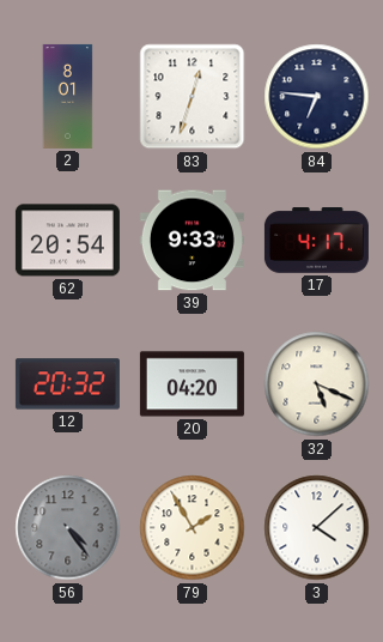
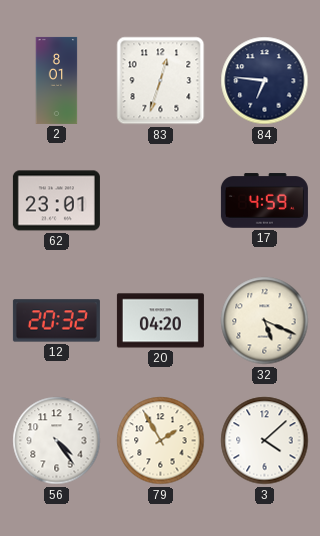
62: 20:54 -> 23:01
39: 9:33 -> none
17: 4:17 -> 4:59
56 dial: grey -> white
